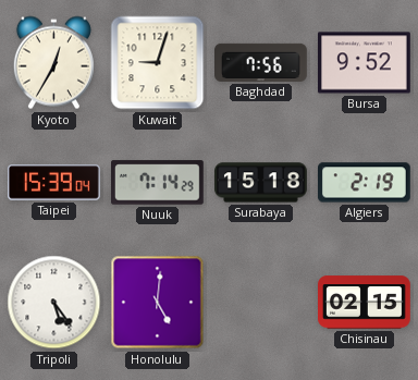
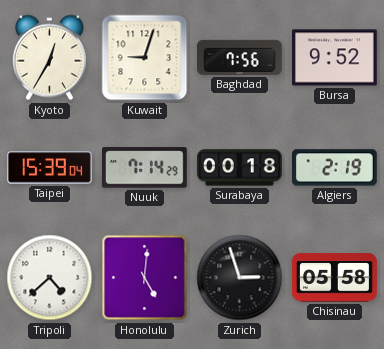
Surabaya: 15:18 -> 00:18
Tripoli: 5:24 -> 4:38
Zurich: none -> 2:57
Chisinau: 02:15 -> 05:58
